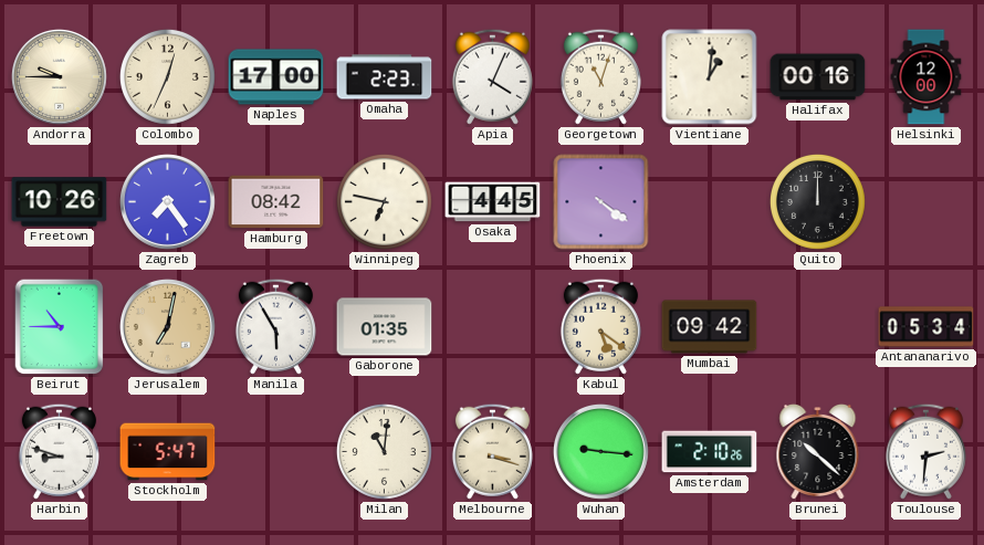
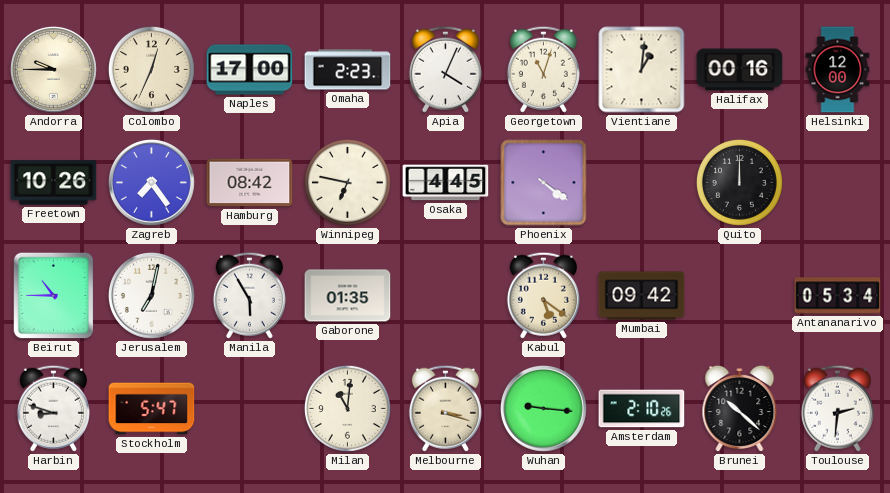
Jerusalem dial: champagne -> white
